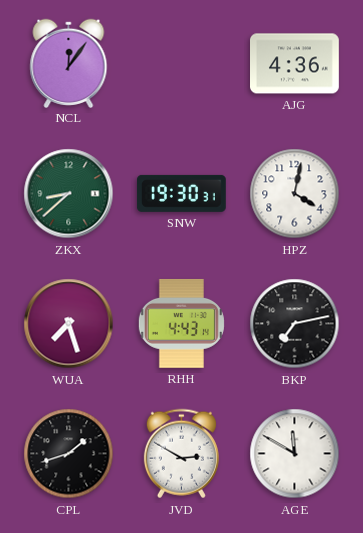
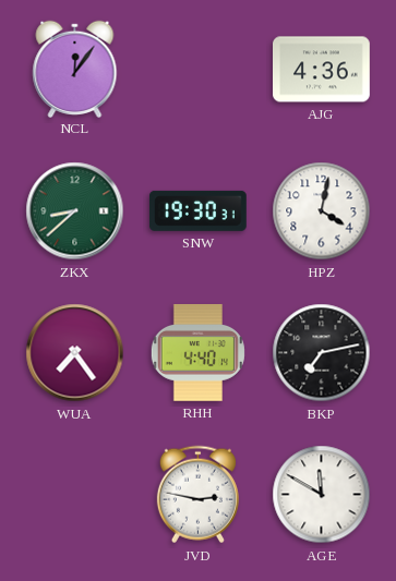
WUA: 7:27 -> 7:24
RHH: 4:43 -> 4:40
CPL: 1:42 -> none
JVD: 2:50 -> 2:47
